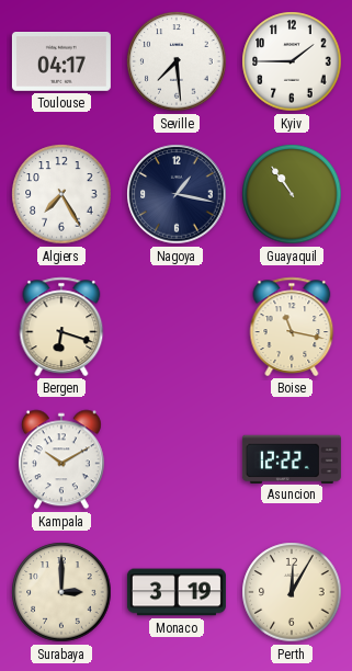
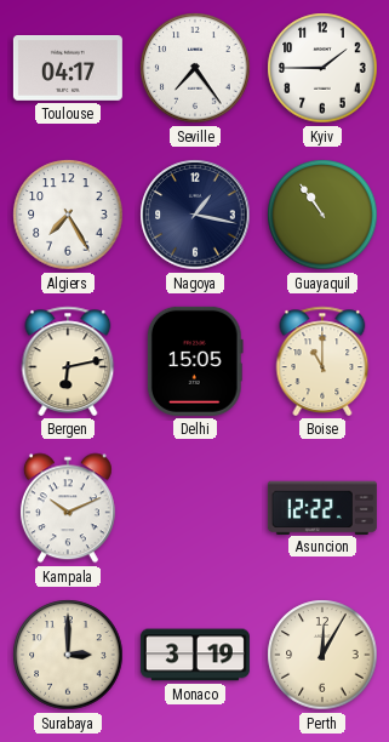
Seville: 7:29 -> 7:24
Bergen: 6:18 -> 6:13
Delhi: none -> 15:05
Boise: 11:17 -> 11:00
Kampala: 10:10 -> 10:11
